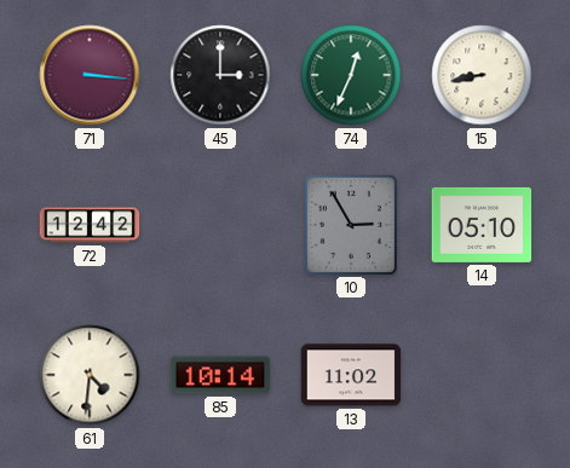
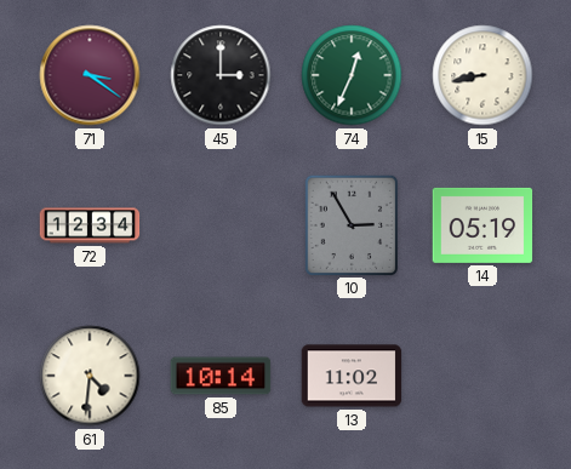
71: 3:16 -> 3:21
72: 12:42 -> 12:34
14: 05:10 -> 05:19
